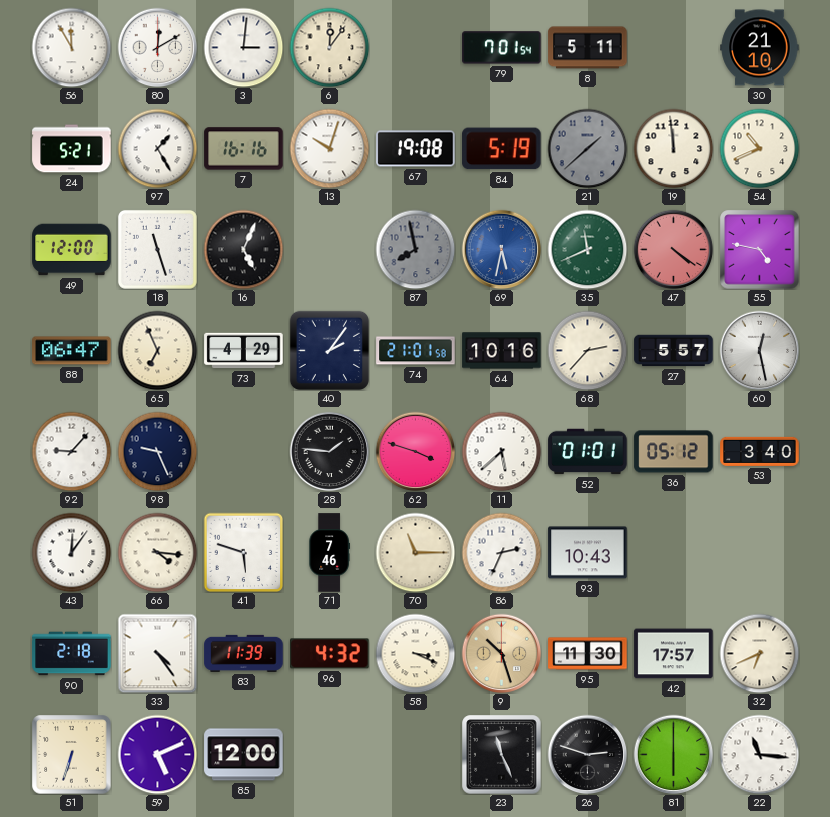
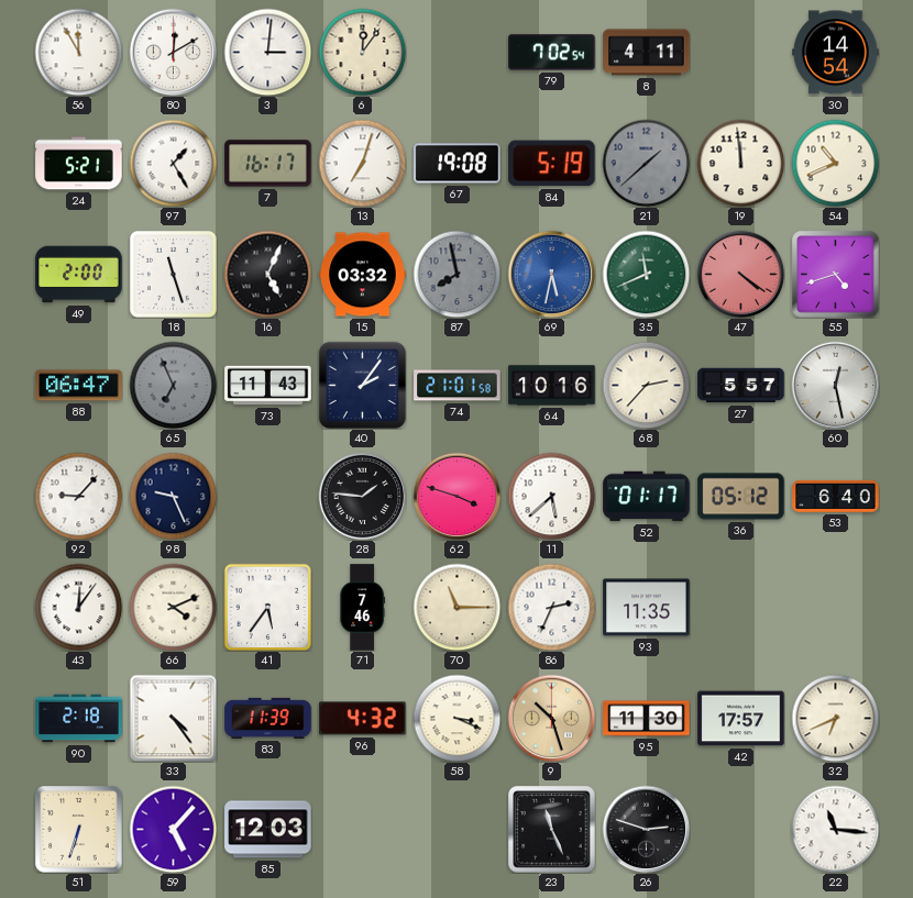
79: 7:01 -> 7:02
8: 5:11 -> 4:11
30: 21:10 -> 14:54
7: 16:16 -> 16:17
13: 10:03 -> 7:03
49: 12:00 -> 2:00
15: none -> 03:32
55: 4:47 -> 4:42
65 dial: cream -> grey
73: 4:29 -> 11:43
52: 01:01 -> 01:17
53: 3:40 -> 6:40
66: 4:16 -> 4:11
41: 5:48 -> 5:36
93: 10:43 -> 11:35
59: 5:11 -> 5:07
85: 12:00 -> 12:03
81: 6:00 -> none
